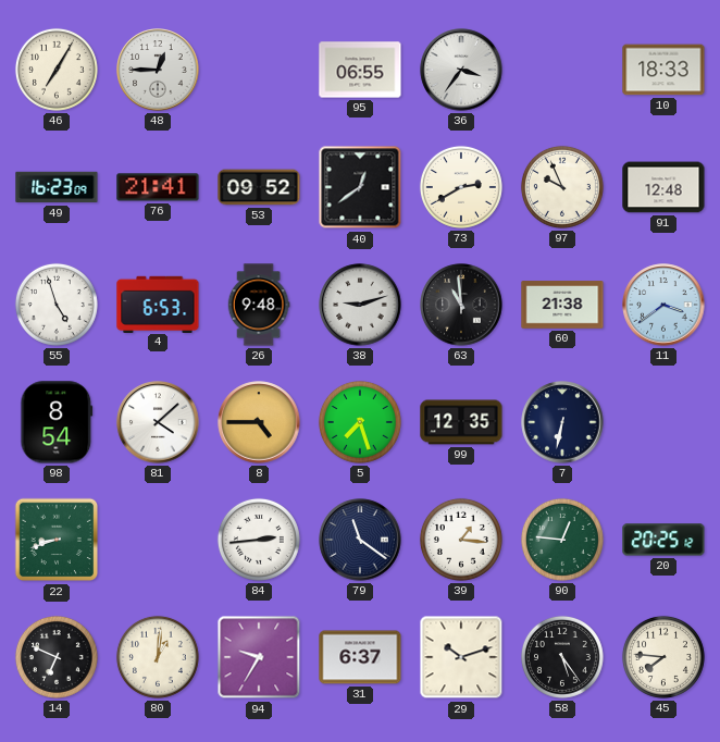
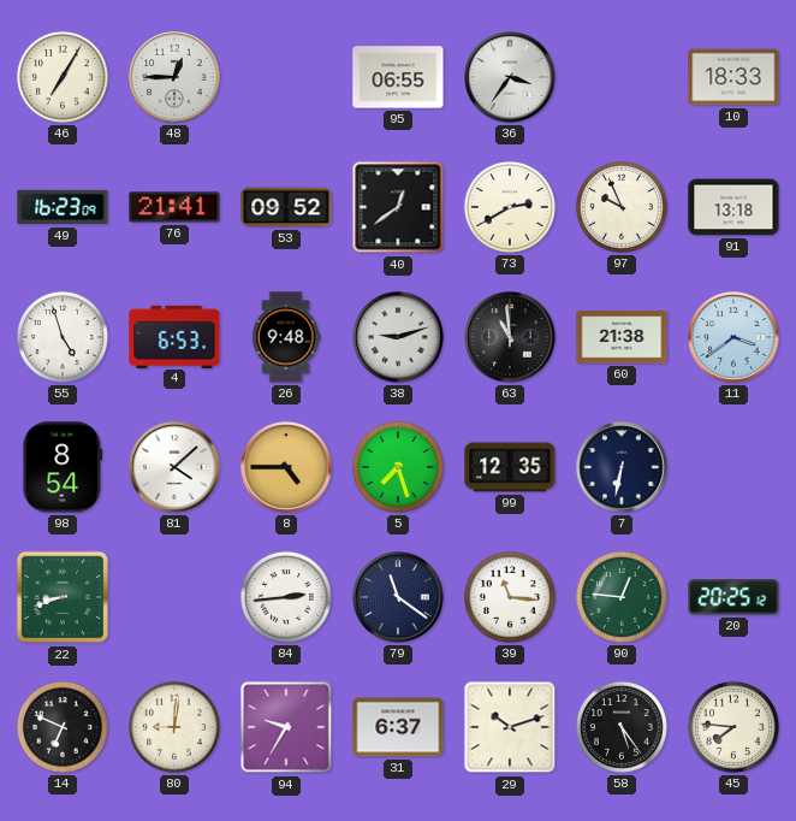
91: 12:48 -> 13:18
39: 1:16 -> 11:16
80: 1:01 -> 9:01
